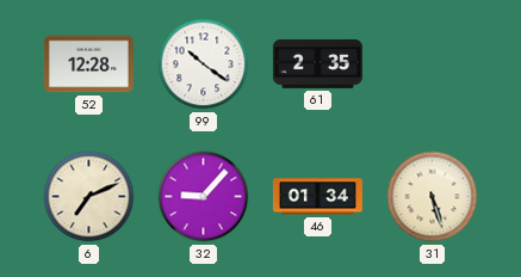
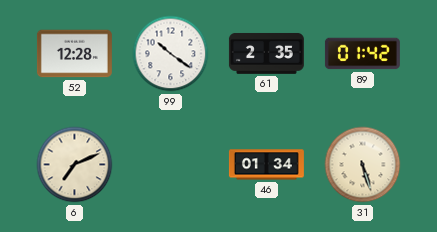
89: none -> 01:42
32: 9:07 -> none
